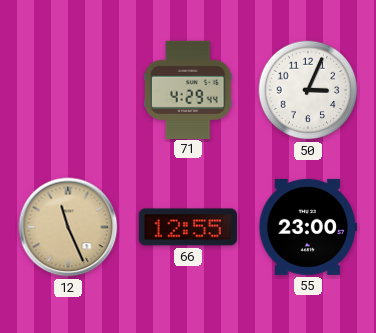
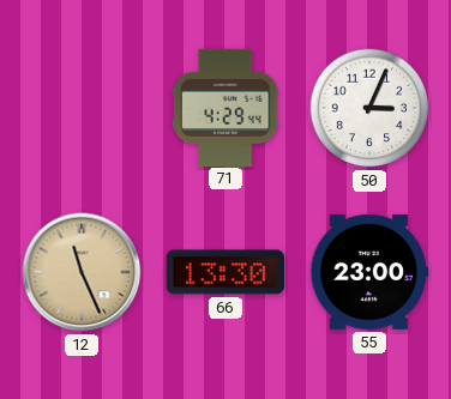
66: 12:55 -> 13:30
